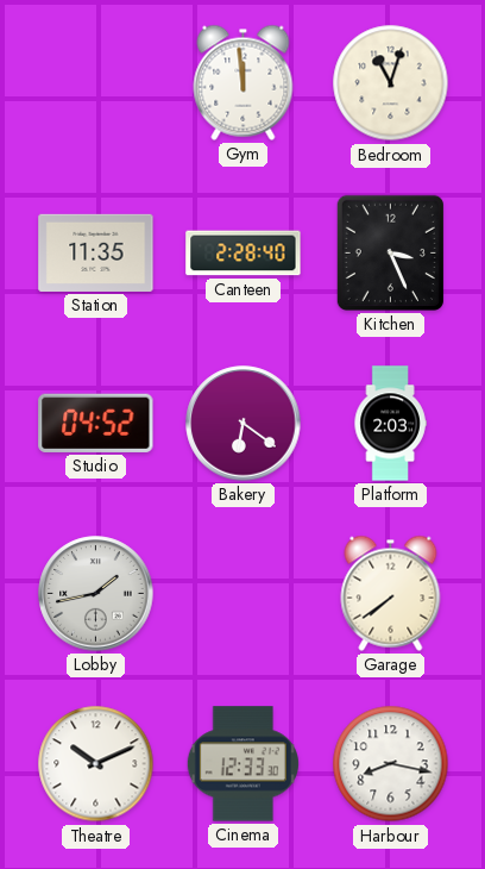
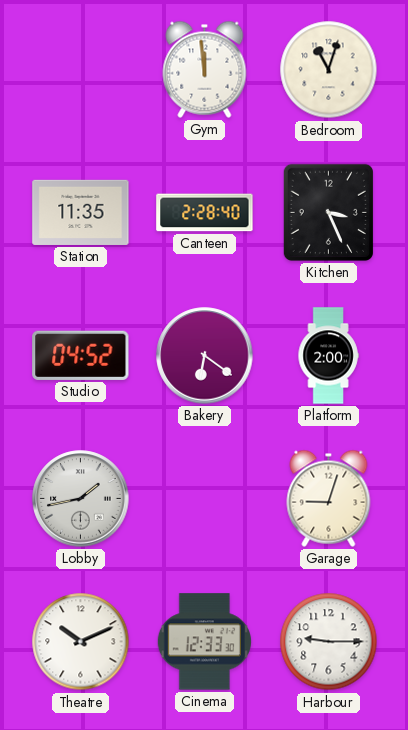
Platform: 2:03 -> 2:00
Garage: 7:39 -> 9:03
Harbour: 8:17 -> 9:15
